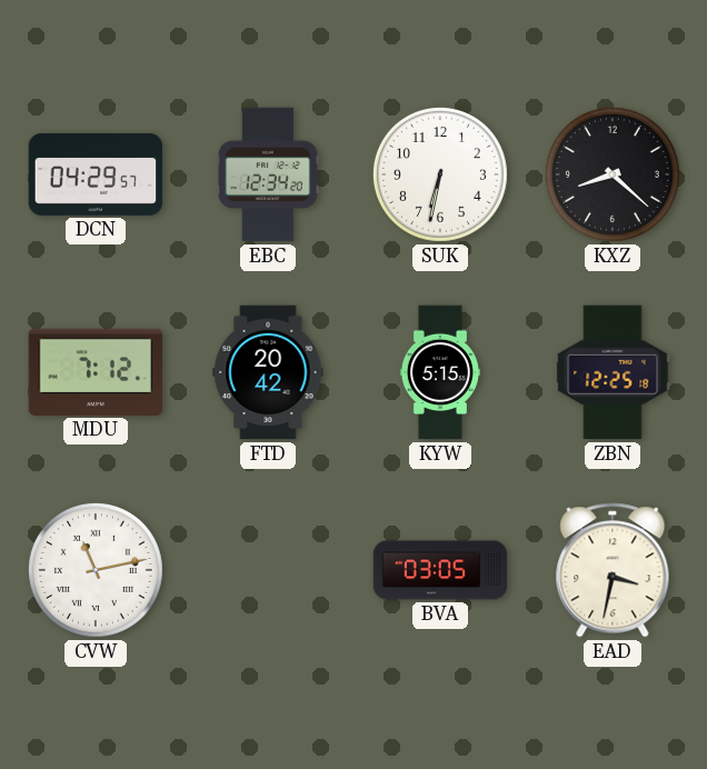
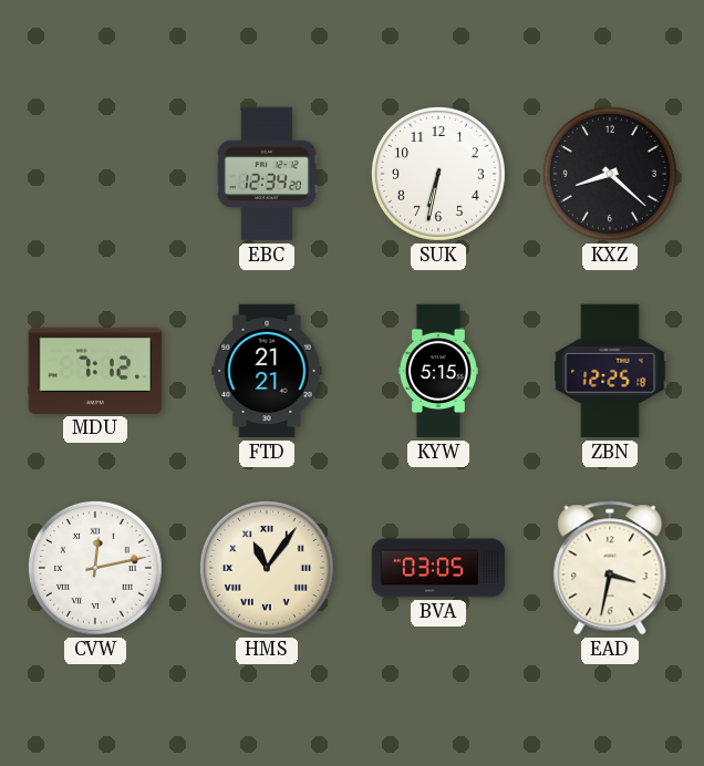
DCN: 04:29 -> none
FTD: 20:42 -> 21:21
CVW: 11:13 -> 12:13
HMS: none -> 11:06
